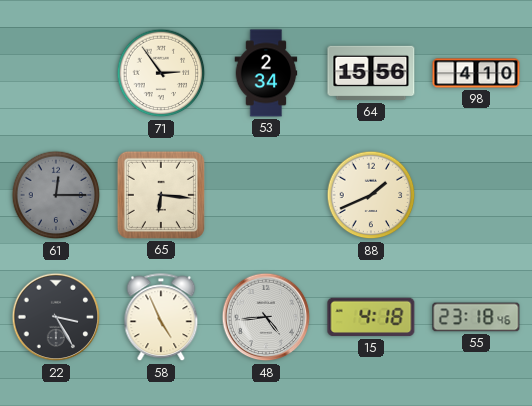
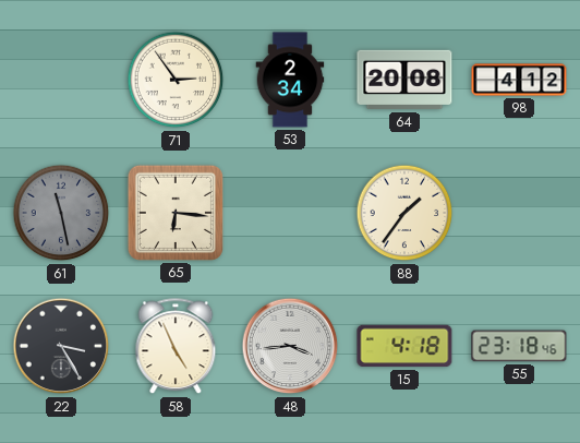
64: 15:56 -> 20:08
98: 4:10 -> 4:12
61: 12:15 -> 11:28
88: 1:41 -> 1:36
48: 4:44 -> 3:44
